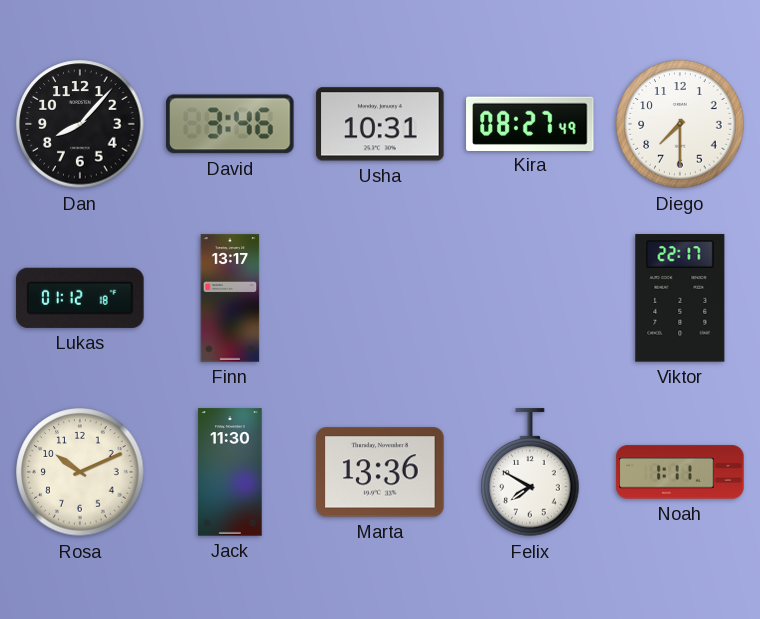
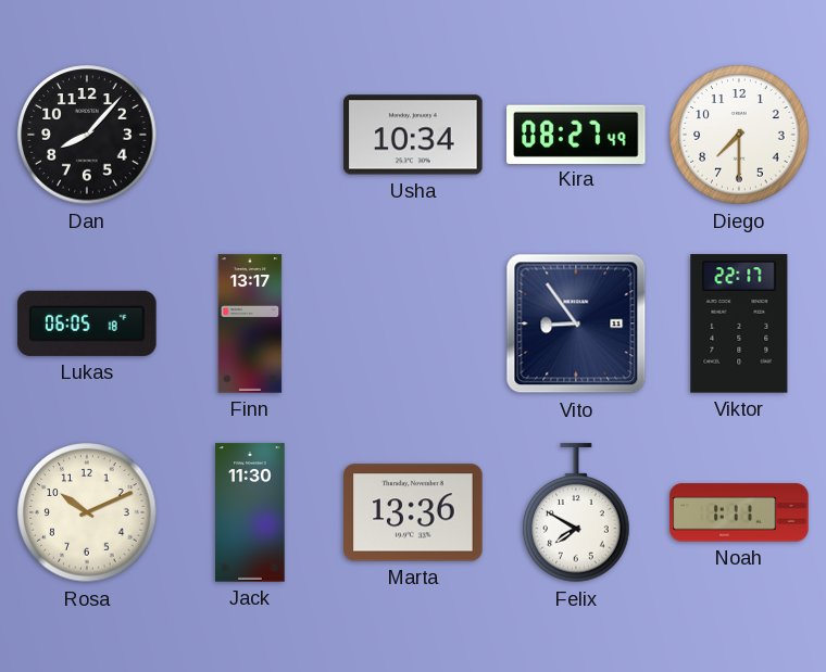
David: 3:46 -> none
Usha: 10:31 -> 10:34
Lukas: 01:12 -> 06:05
Vito: none -> 8:54
